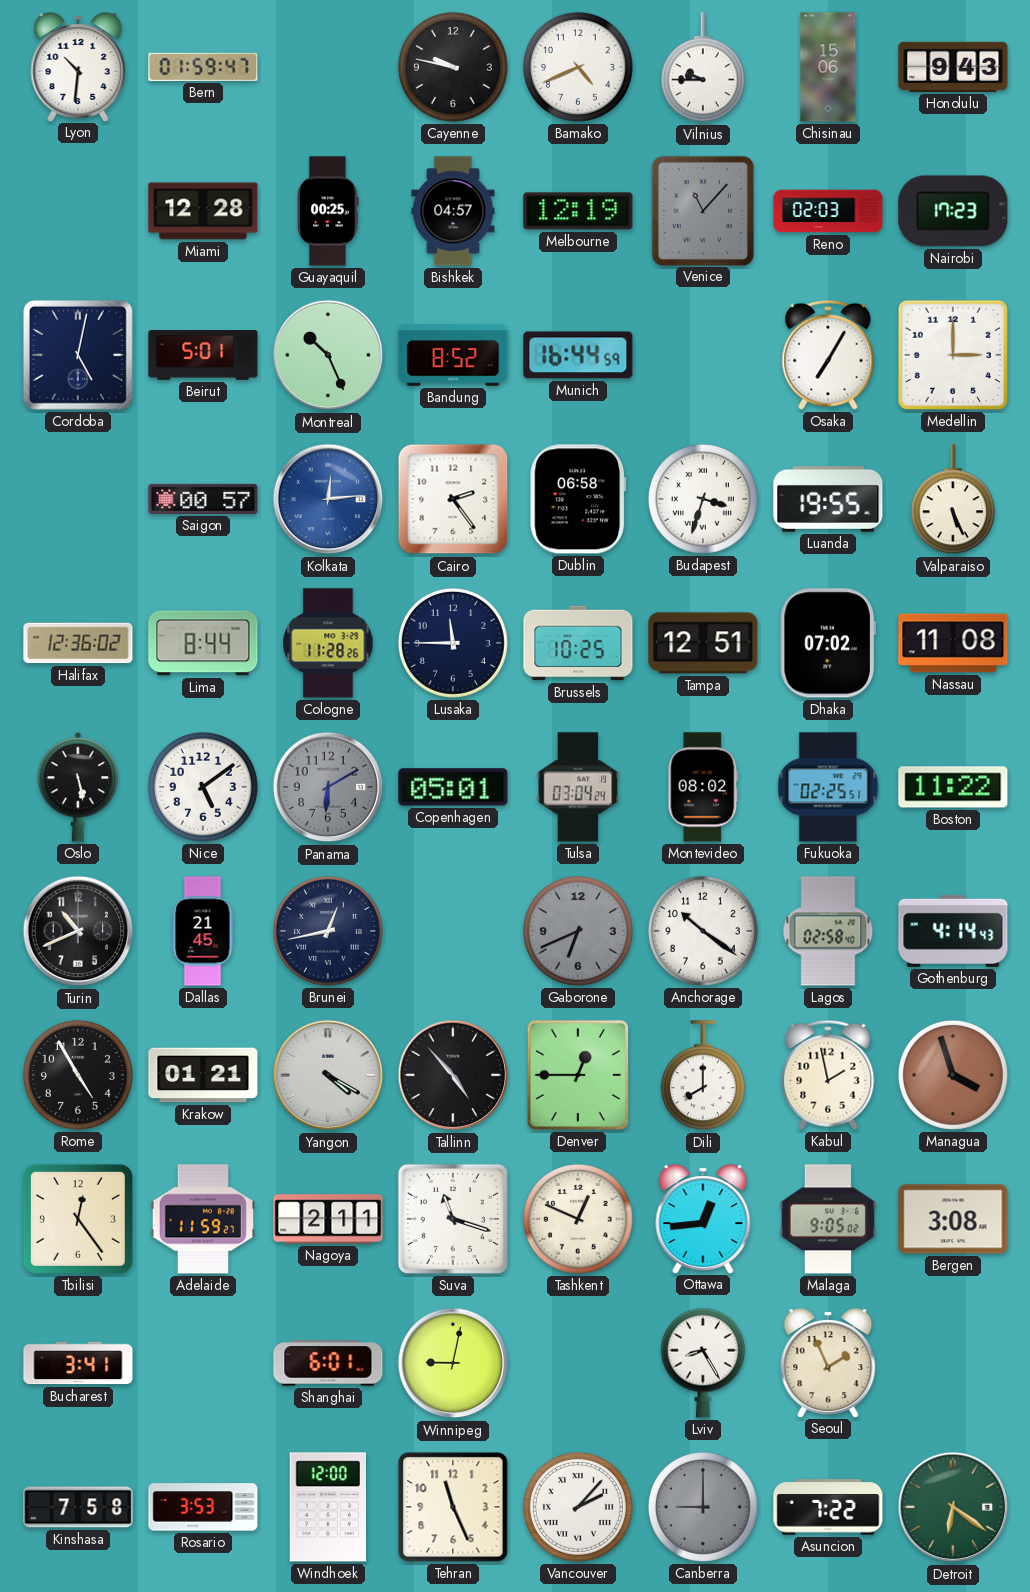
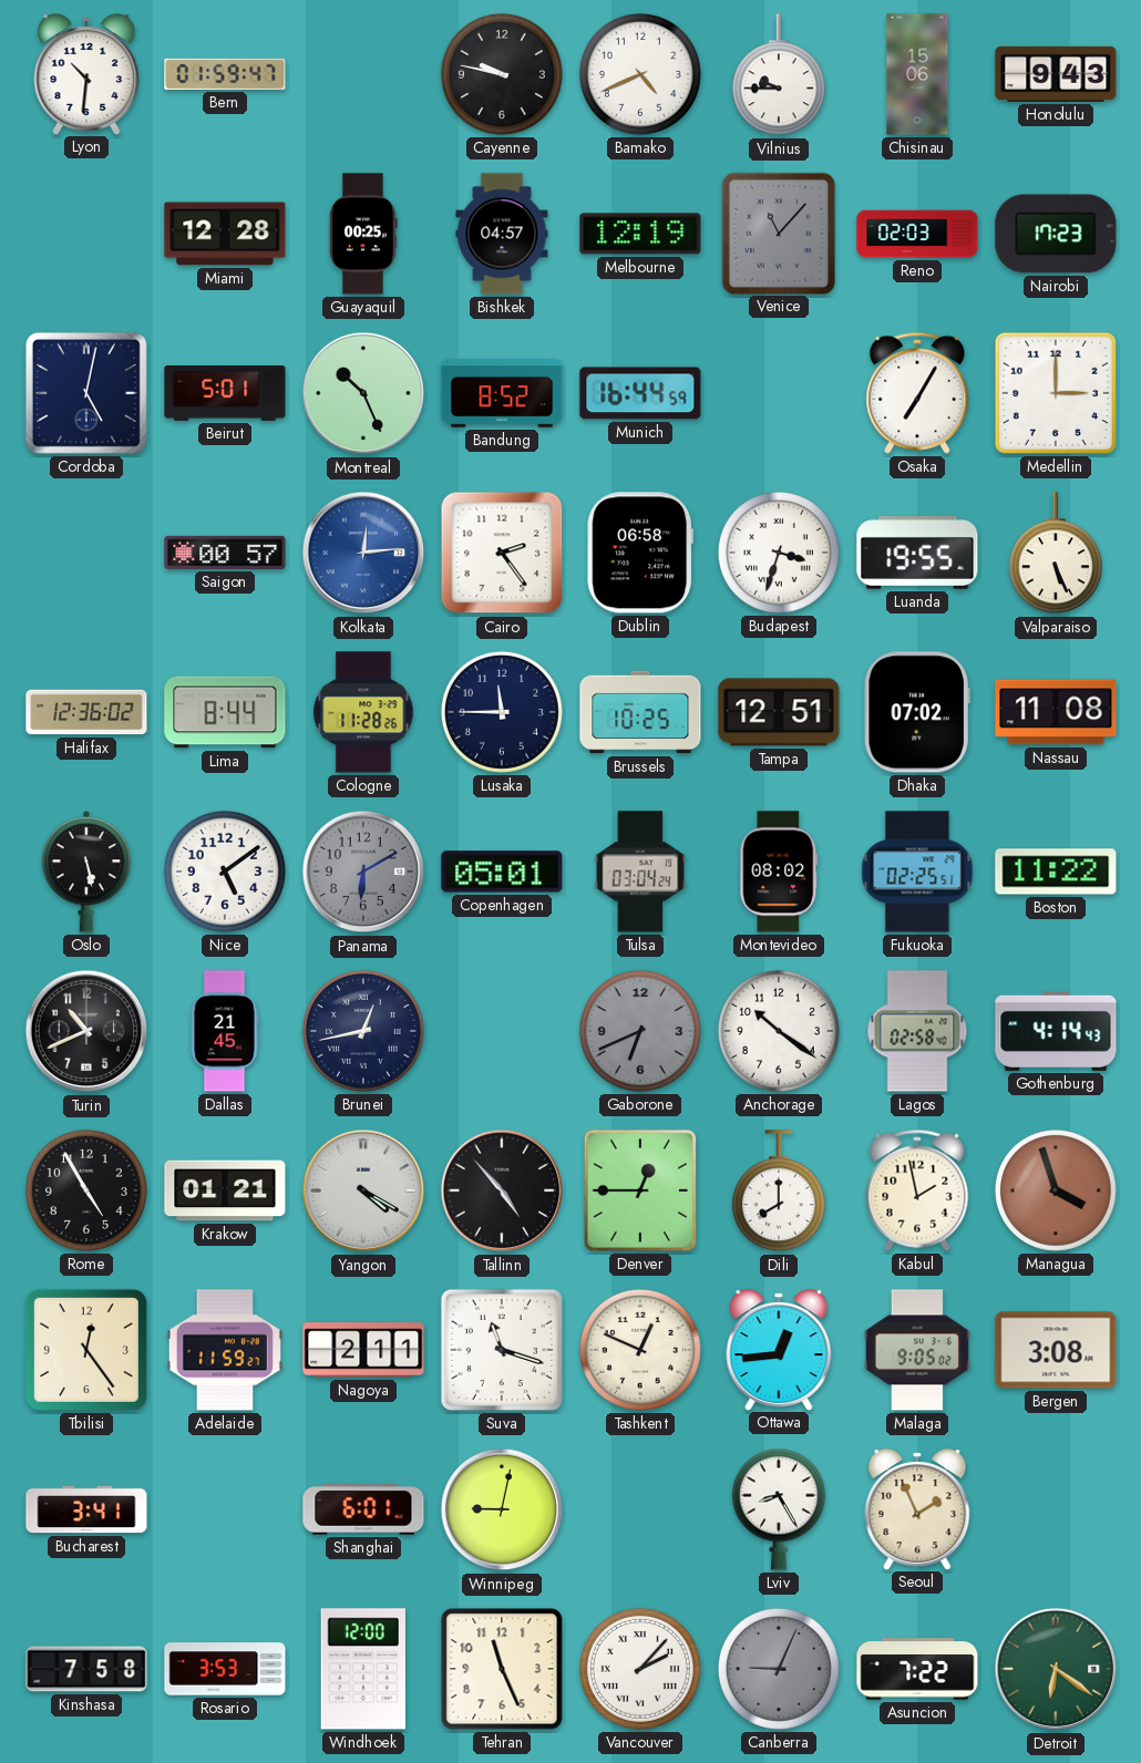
Canberra: 9:00 -> 9:04
